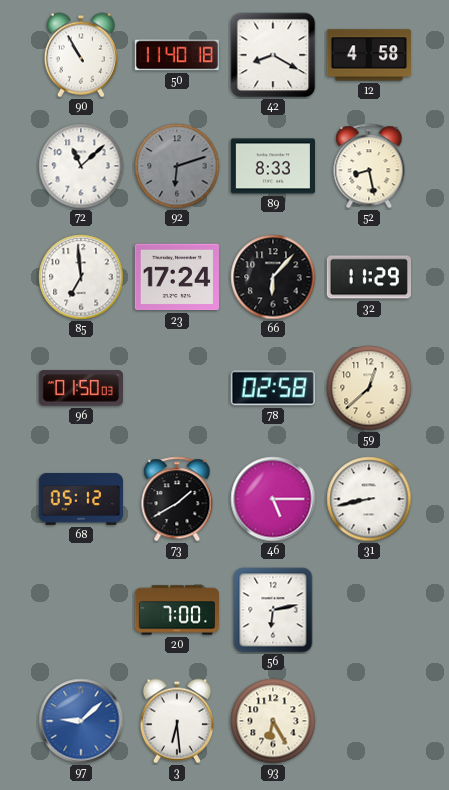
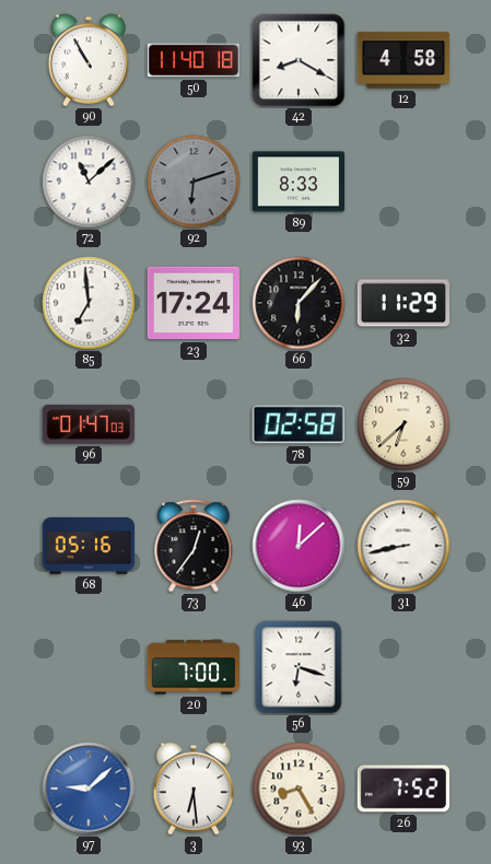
52: 8:28 -> none
96: 01:50 -> 01:47
59: 12:38 -> 6:38
68: 05:12 -> 05:16
73: 1:40 -> 12:36
46: 5:15 -> 12:08
56: 6:13 -> 6:18
93: 6:25 -> 8:25
26: none -> 7:52
